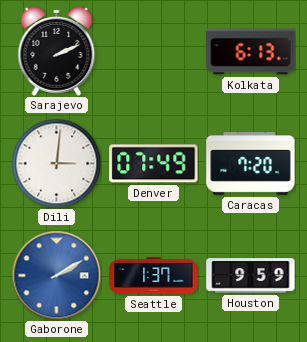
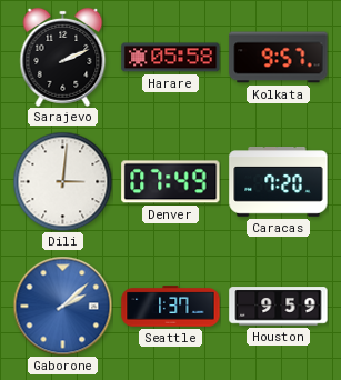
Harare: none -> 05:58
Kolkata: 6:13 -> 9:57
Gaborone: 2:10 -> 2:08
